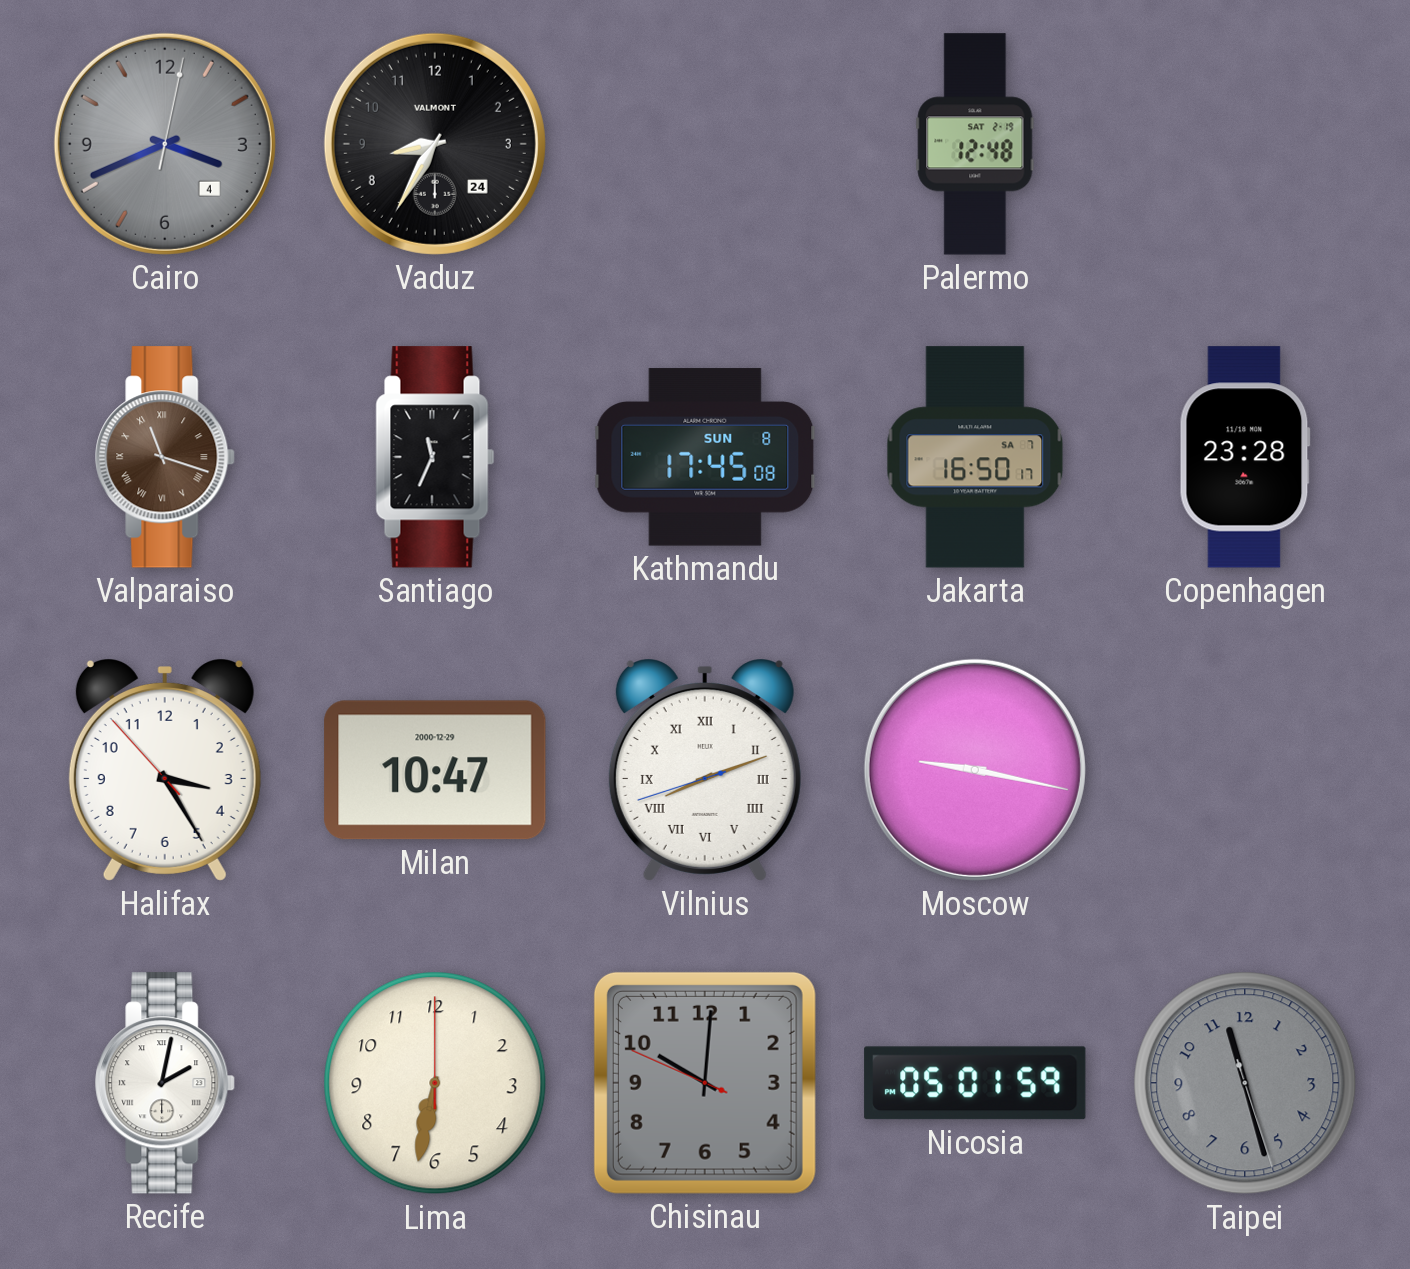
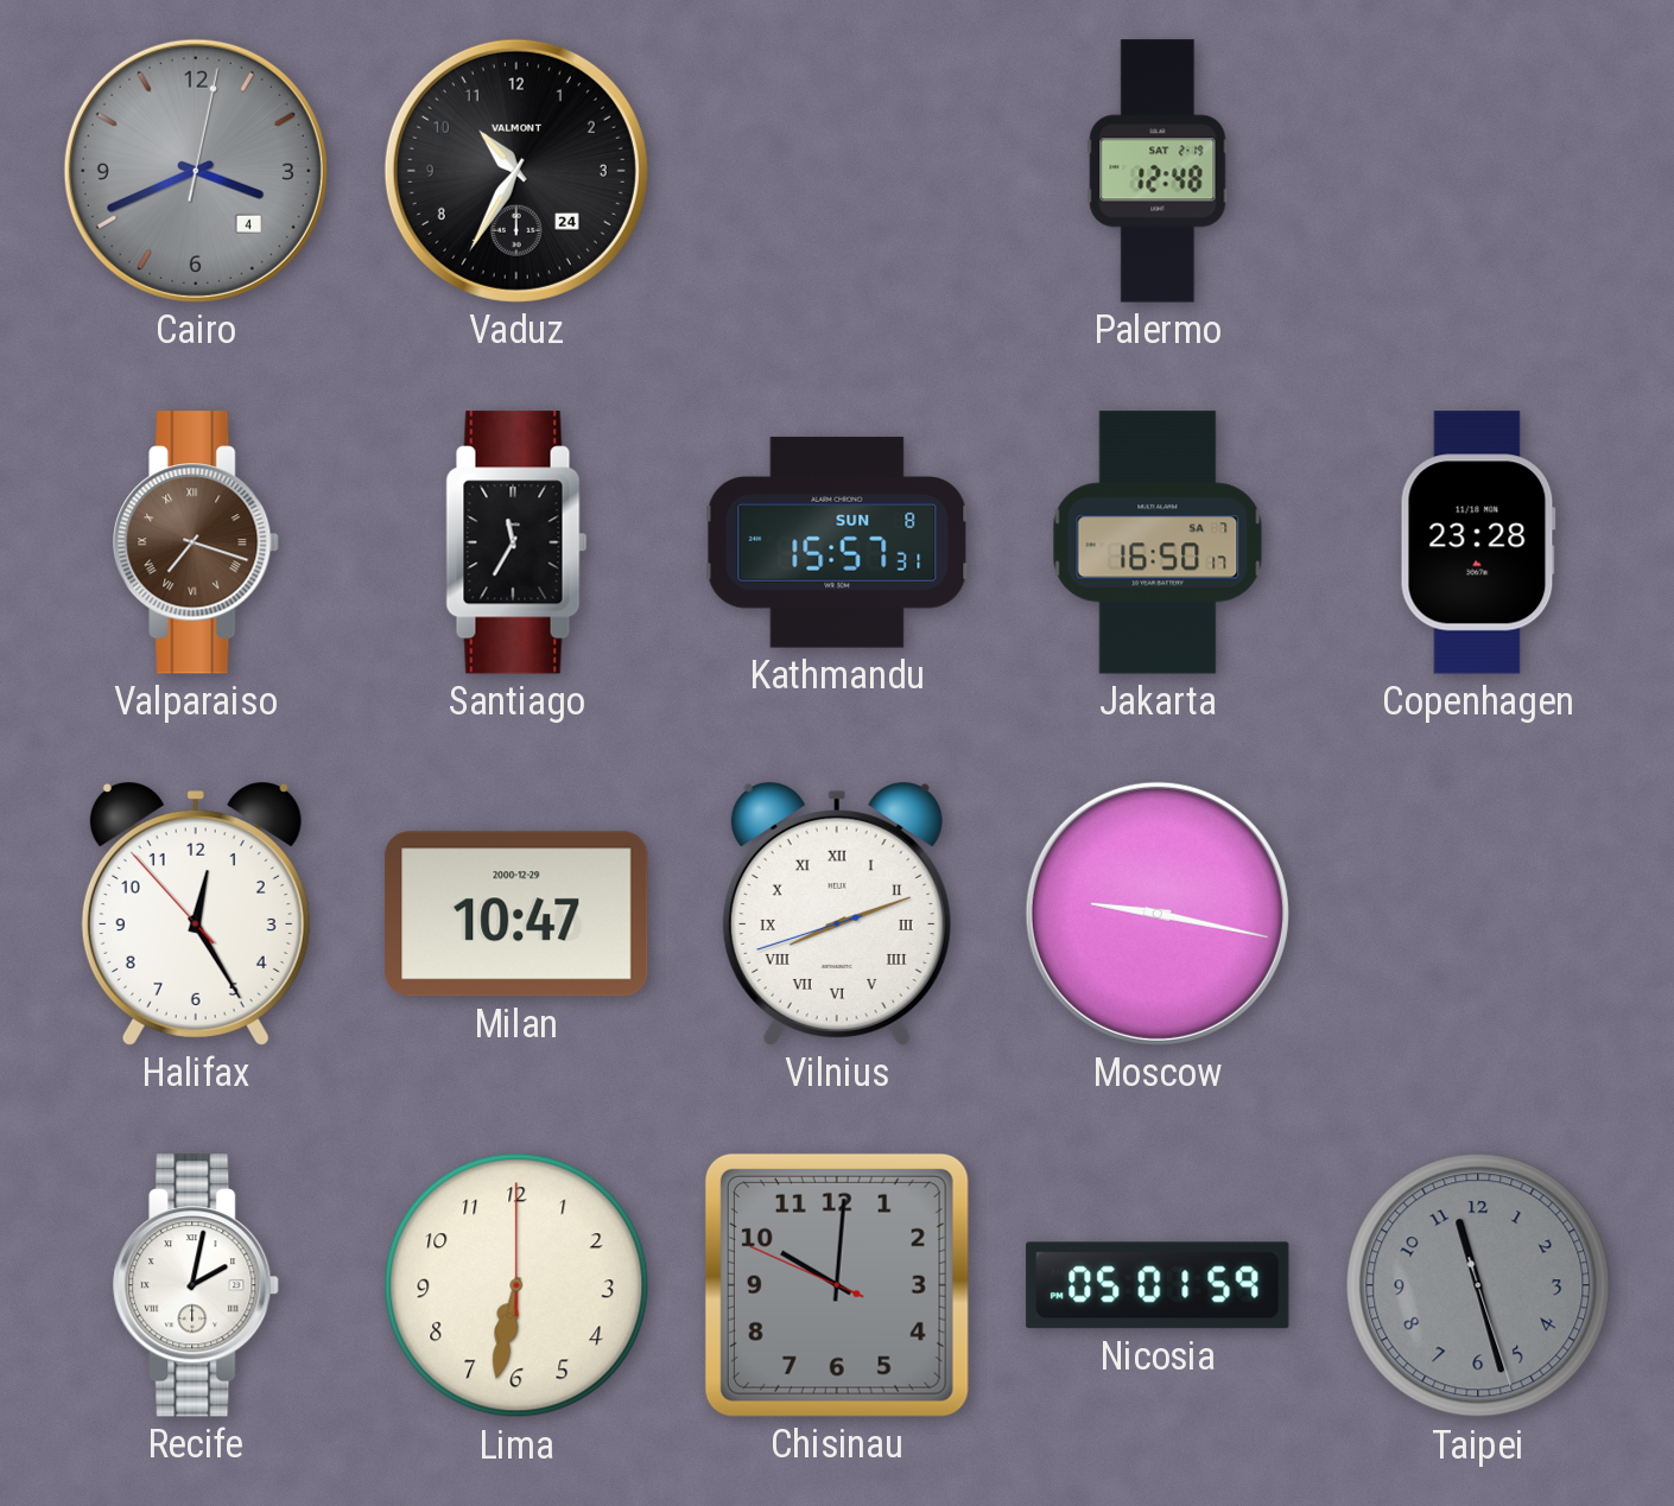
Vaduz: 8:35 -> 10:35
Valparaiso: 11:18 -> 7:18
Santiago: 11:34 -> 11:35
Kathmandu: 17:45 -> 15:57
Halifax: 3:24 -> 12:24
